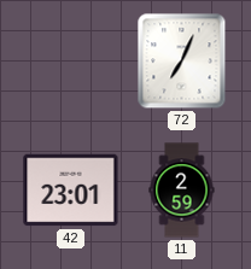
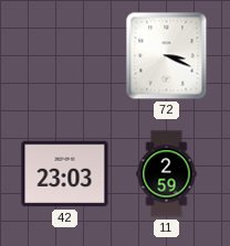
72: 7:04 -> 3:19
42: 23:01 -> 23:03
